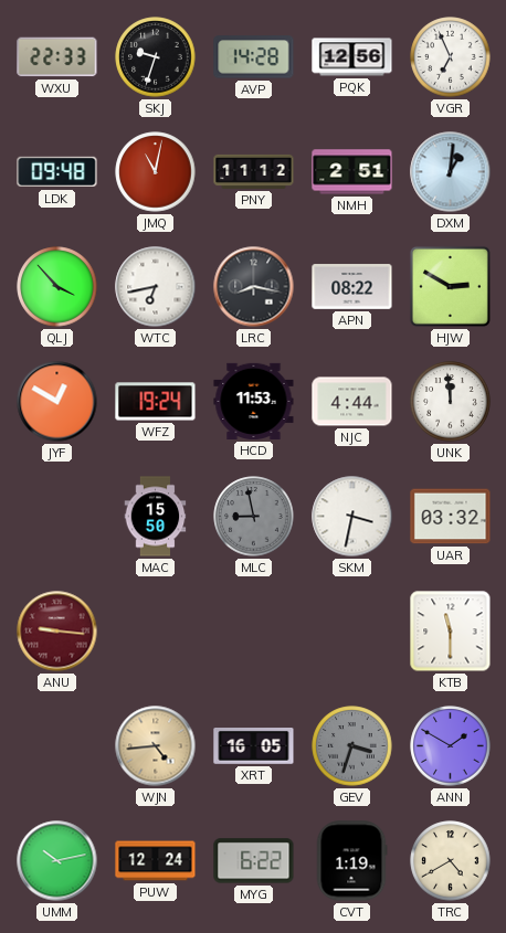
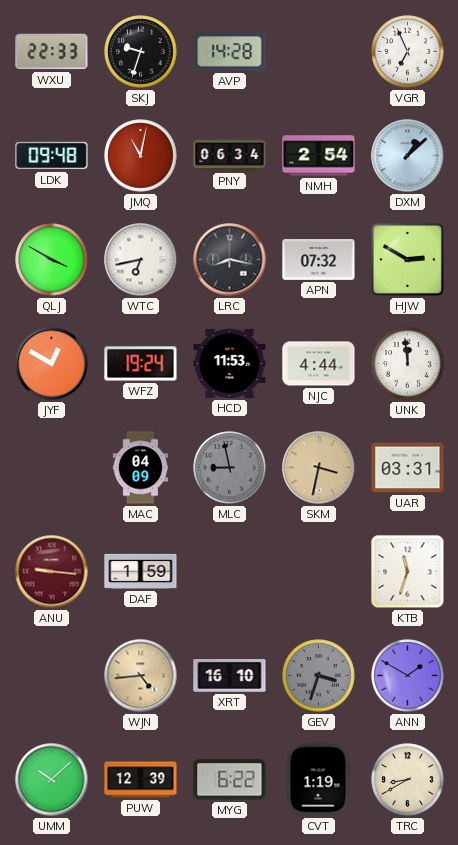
PQK: 12:56 -> none
PNY: 11:12 -> 06:34
NMH: 2:51 -> 2:54
DXM: 1:01 -> 1:08
QLJ: 3:53 -> 3:50
APN: 08:22 -> 07:32
MAC: 15:50 -> 04:09
SKM dial: white -> champagne
UAR: 03:32 -> 03:31
DAF: none -> 1:59
KTB: 11:30 -> 11:33
XRT: 16:05 -> 16:10
UMM: 10:13 -> 10:08
PUW: 12:24 -> 12:39
TRC: 4:40 -> 8:40
